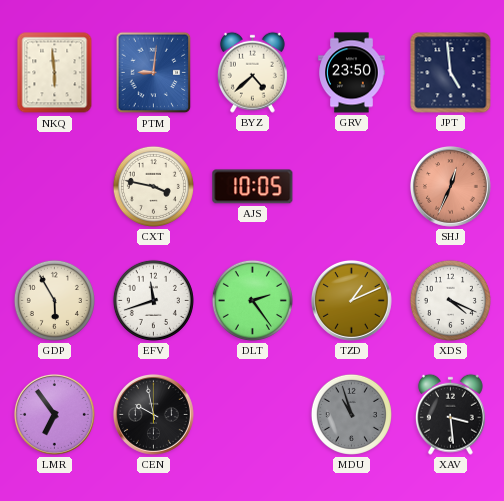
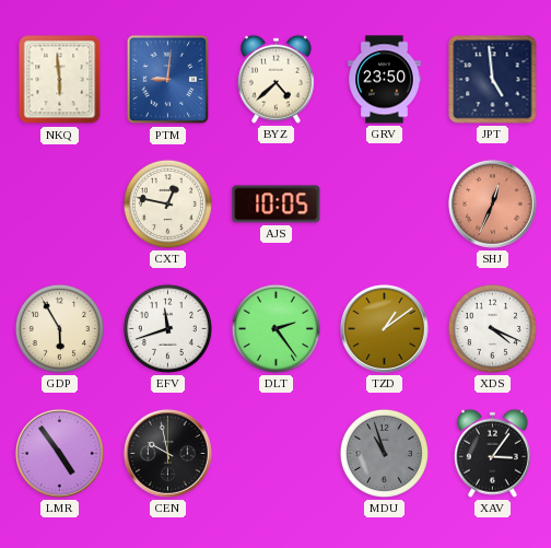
CXT: 3:47 -> 12:47
TZD: 1:11 -> 1:09
LMR: 6:54 -> 4:54
XAV: 3:29 -> 3:06
